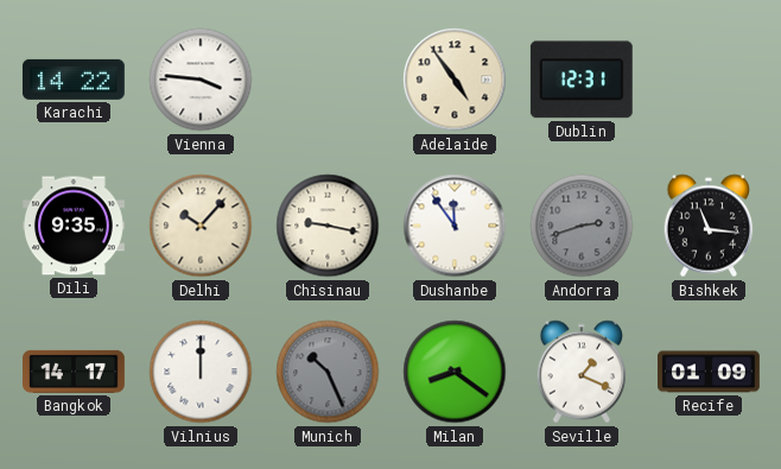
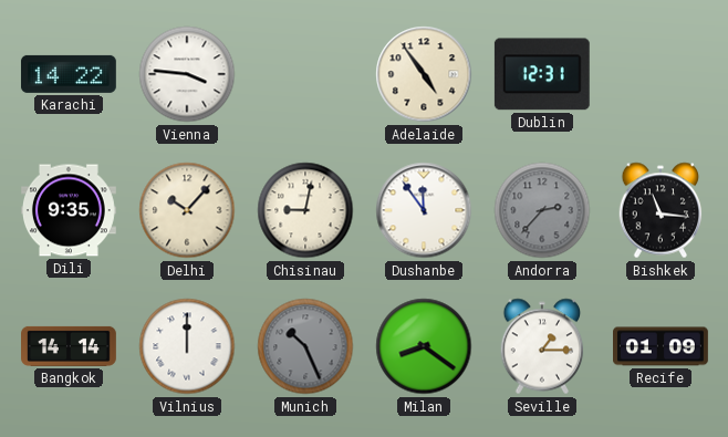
Chisinau: 9:17 -> 9:02
Andorra: 2:42 -> 2:37
Bangkok: 14:17 -> 14:14
Seville: 1:19 -> 1:15
